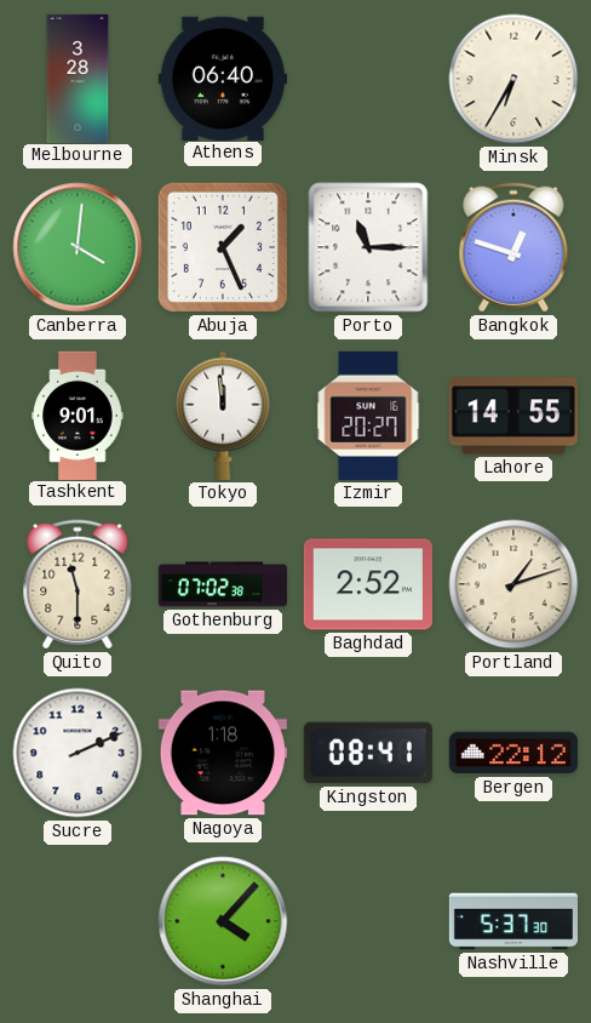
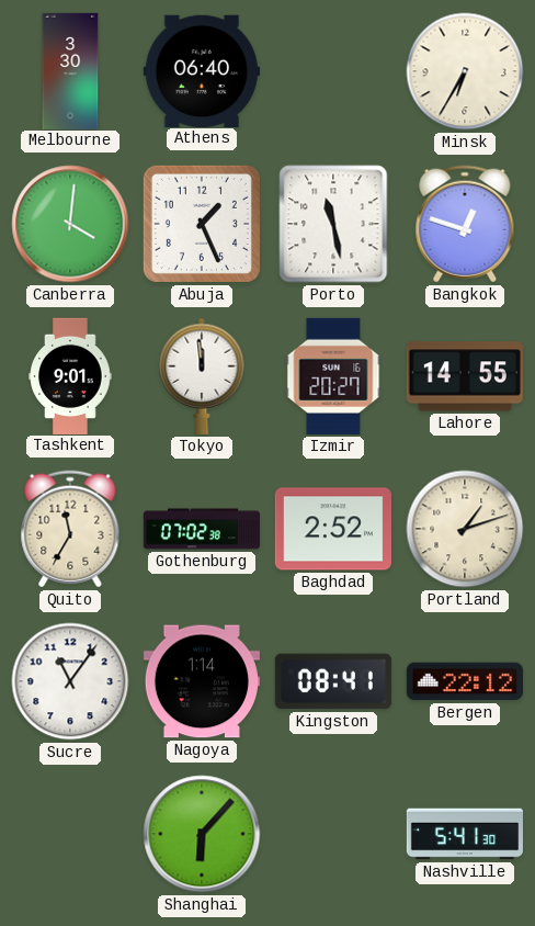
Melbourne: 3:28 -> 3:30
Porto: 11:15 -> 11:28
Quito: 11:30 -> 11:35
Sucre: 2:11 -> 11:06
Nagoya: 1:18 -> 1:14
Shanghai: 4:07 -> 6:07
Nashville: 5:37 -> 5:41
